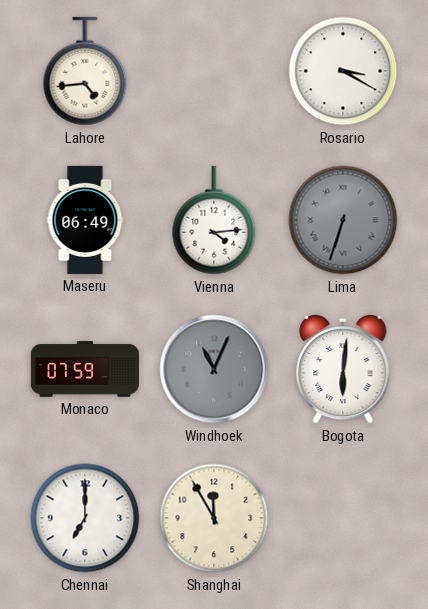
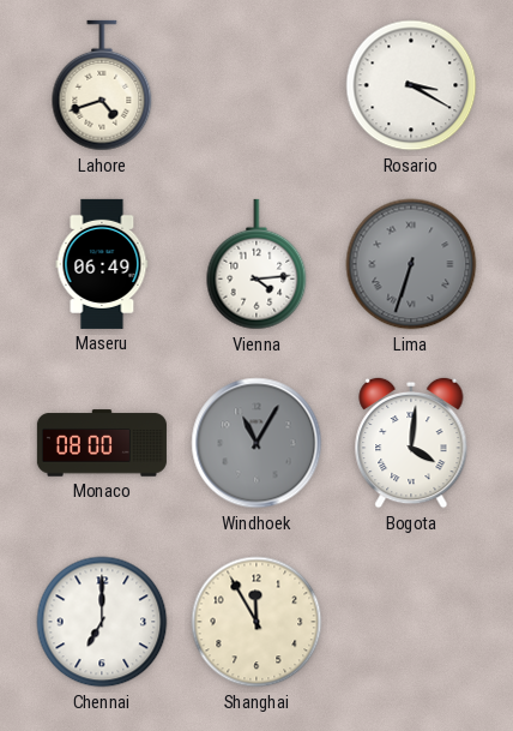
Lahore: 4:44 -> 4:42
Monaco: 07:59 -> 08:00
Windhoek: 11:04 -> 11:05
Bogota: 6:01 -> 4:01
